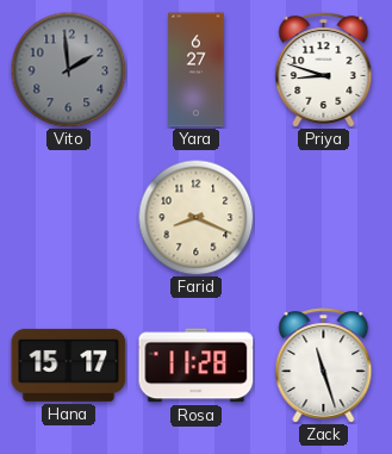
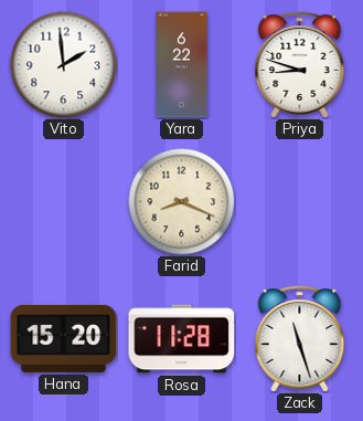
Vito dial: grey -> white
Yara: 6:27 -> 6:22
Hana: 15:17 -> 15:20
